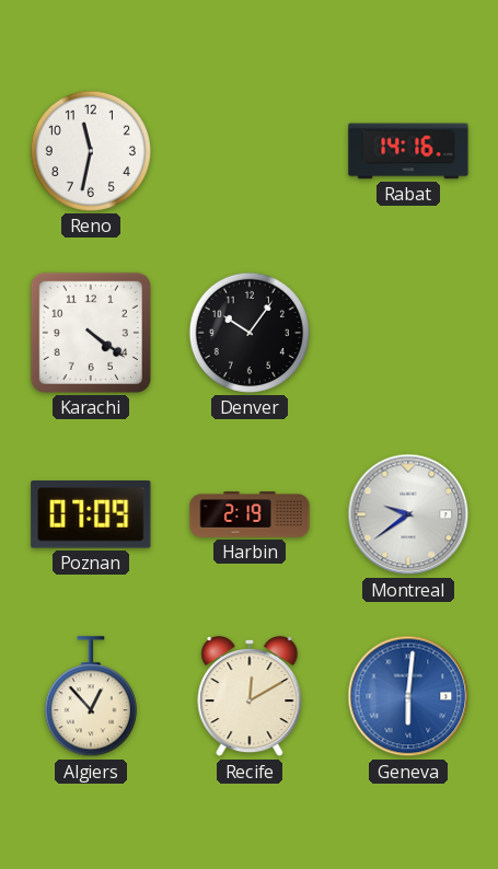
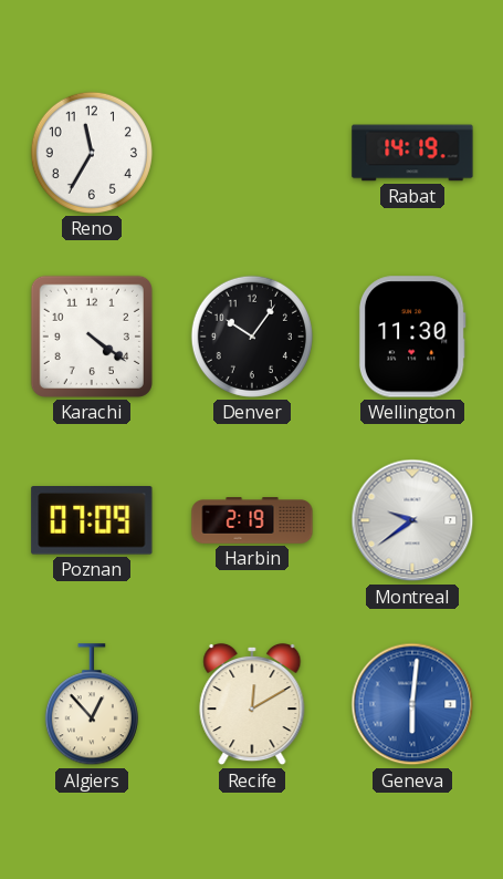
Reno: 11:32 -> 11:35
Rabat: 14:16 -> 14:19
Wellington: none -> 11:30
